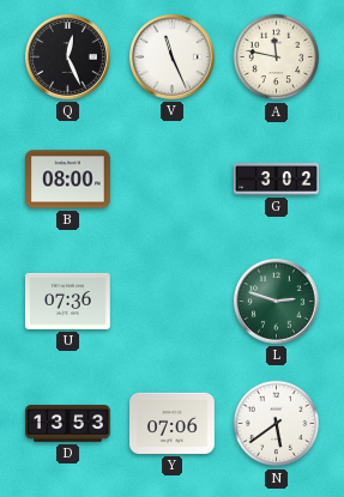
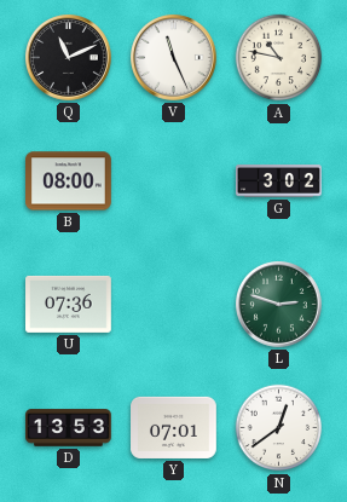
Q: 12:26 -> 11:11
A: 11:47 -> 10:47
Y: 07:06 -> 07:01
N: 5:39 -> 12:39
